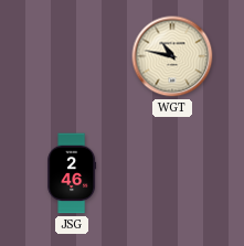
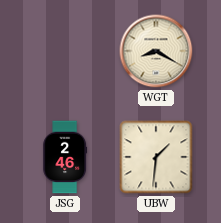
WGT: 10:47 -> 8:20
UBW: none -> 1:31
